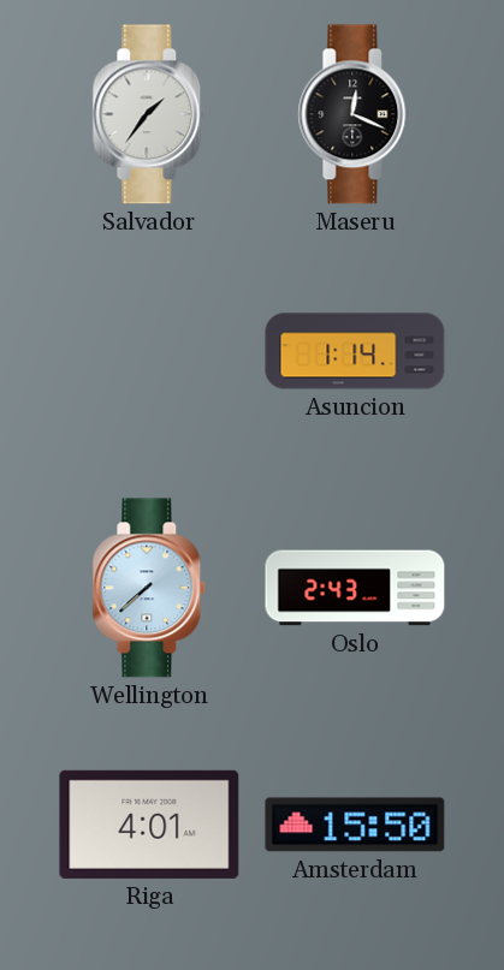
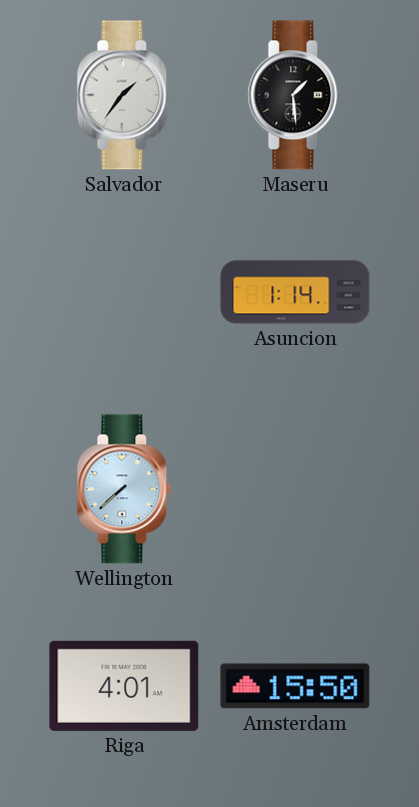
Maseru: 12:19 -> 1:29
Oslo: 2:43 -> none
